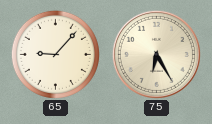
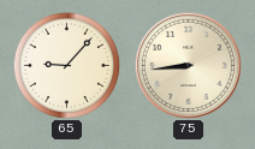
75: 6:25 -> 8:44
